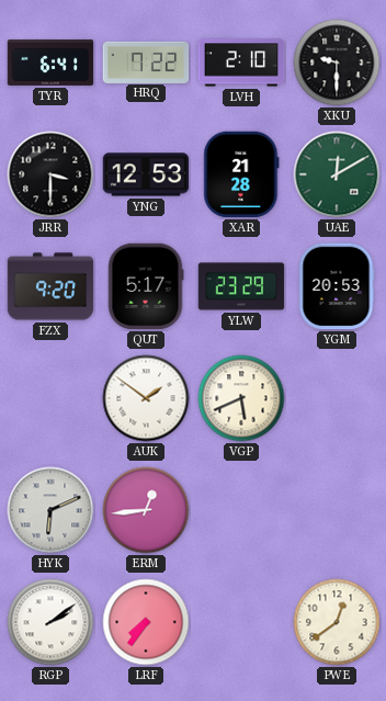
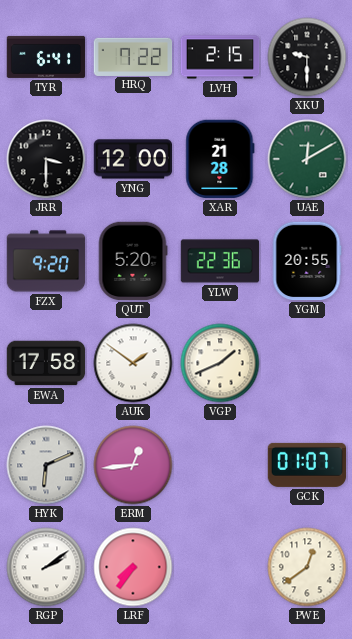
LVH: 2:10 -> 2:15
YNG: 12:53 -> 12:00
QUT: 5:17 -> 5:20
YLW: 23:29 -> 22:36
YGM: 20:53 -> 20:55
EWA: none -> 17:58
VGP: 5:41 -> 1:41
GCK: none -> 01:07
